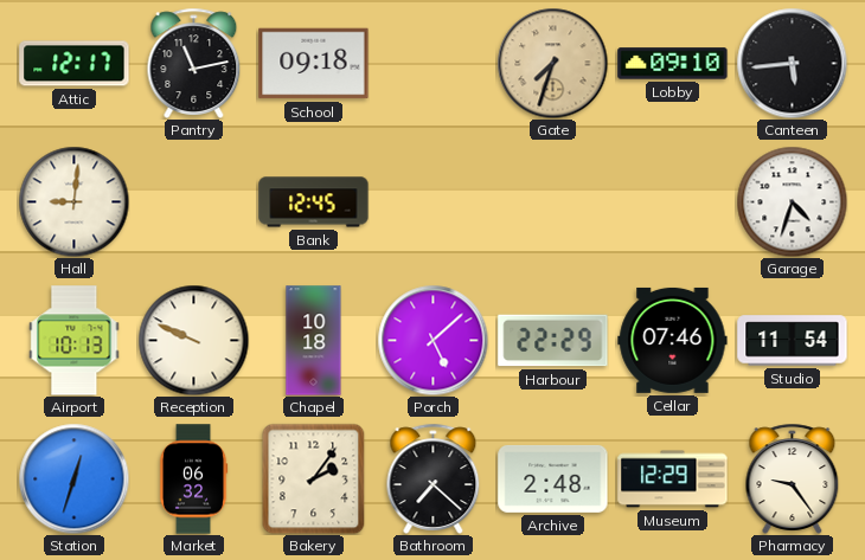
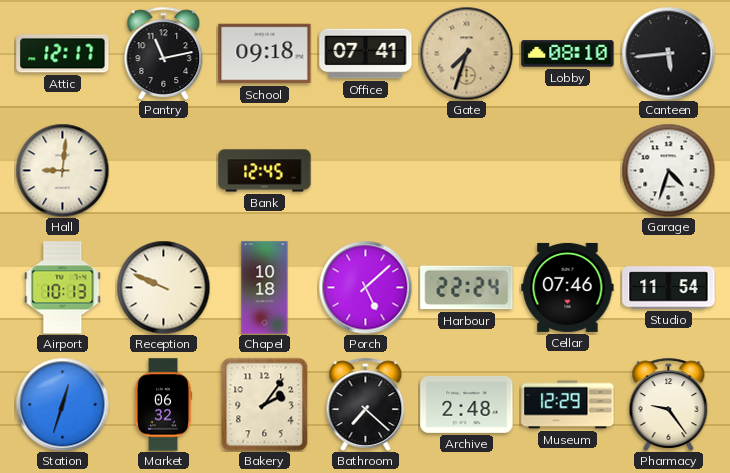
Office: none -> 07:41
Lobby: 09:10 -> 08:10
Harbour: 22:29 -> 22:24
